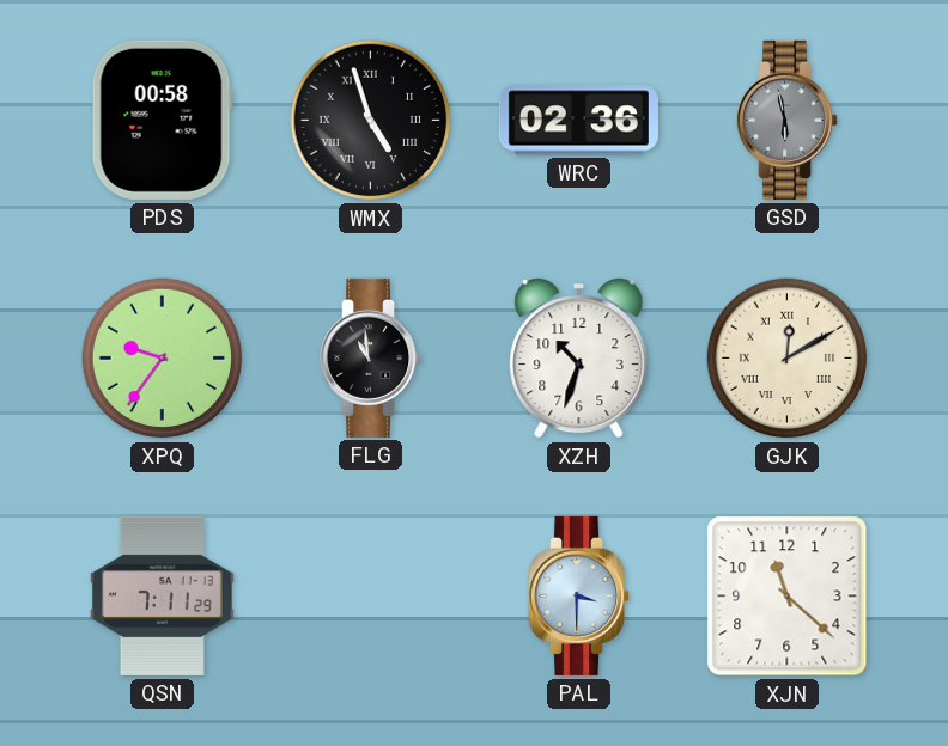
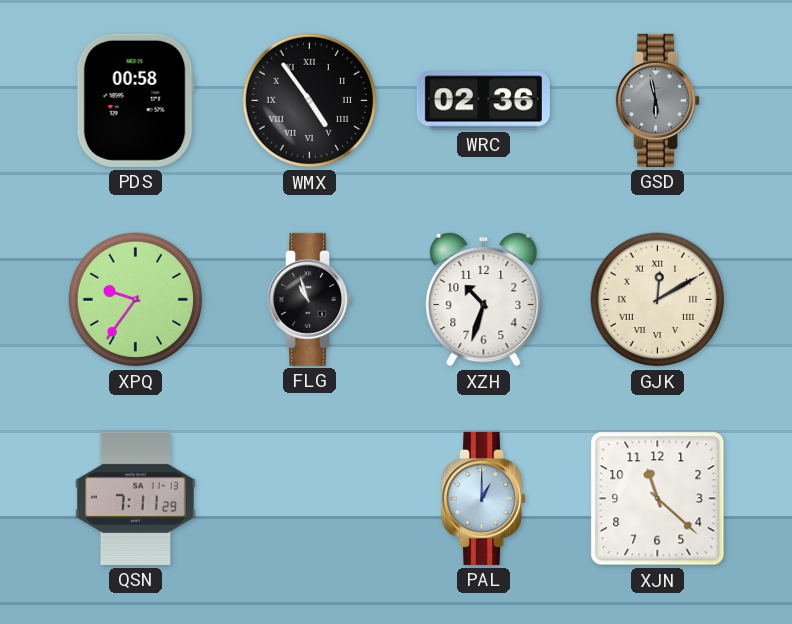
WMX: 4:57 -> 4:54
FLG: 10:59 -> 10:57
PAL: 3:30 -> 1:00
